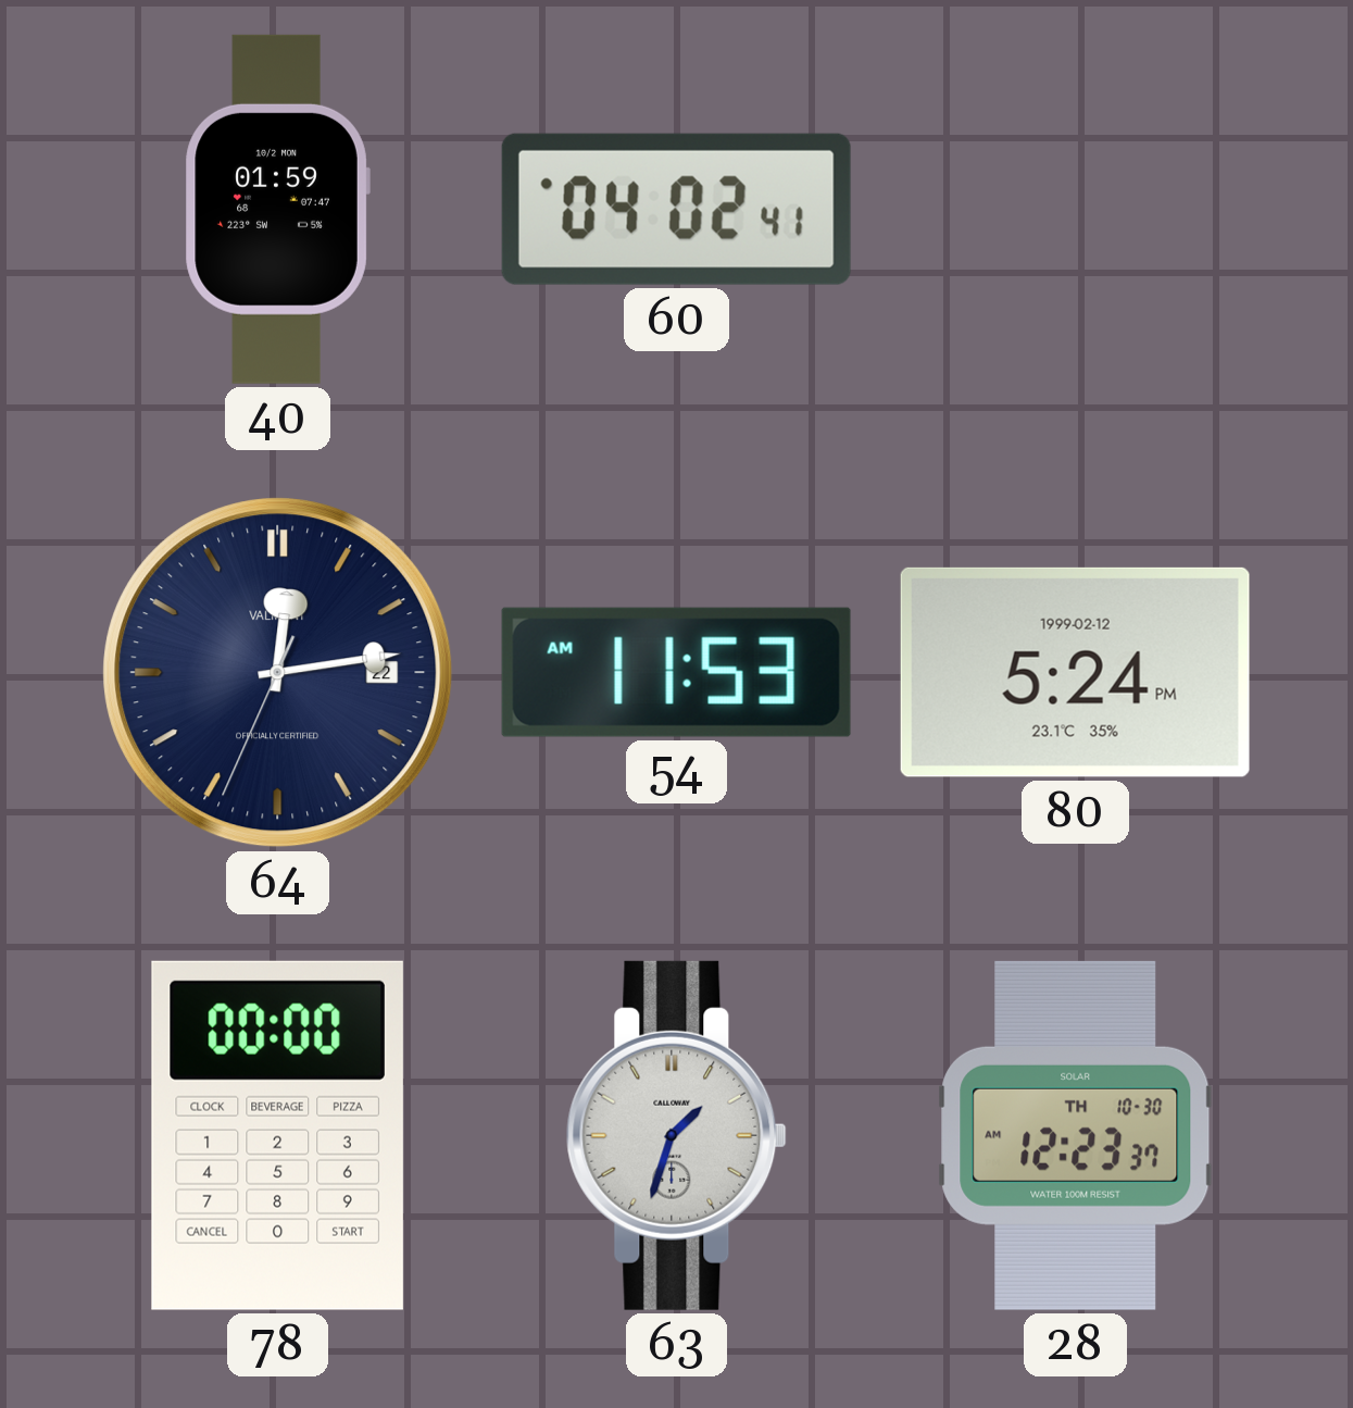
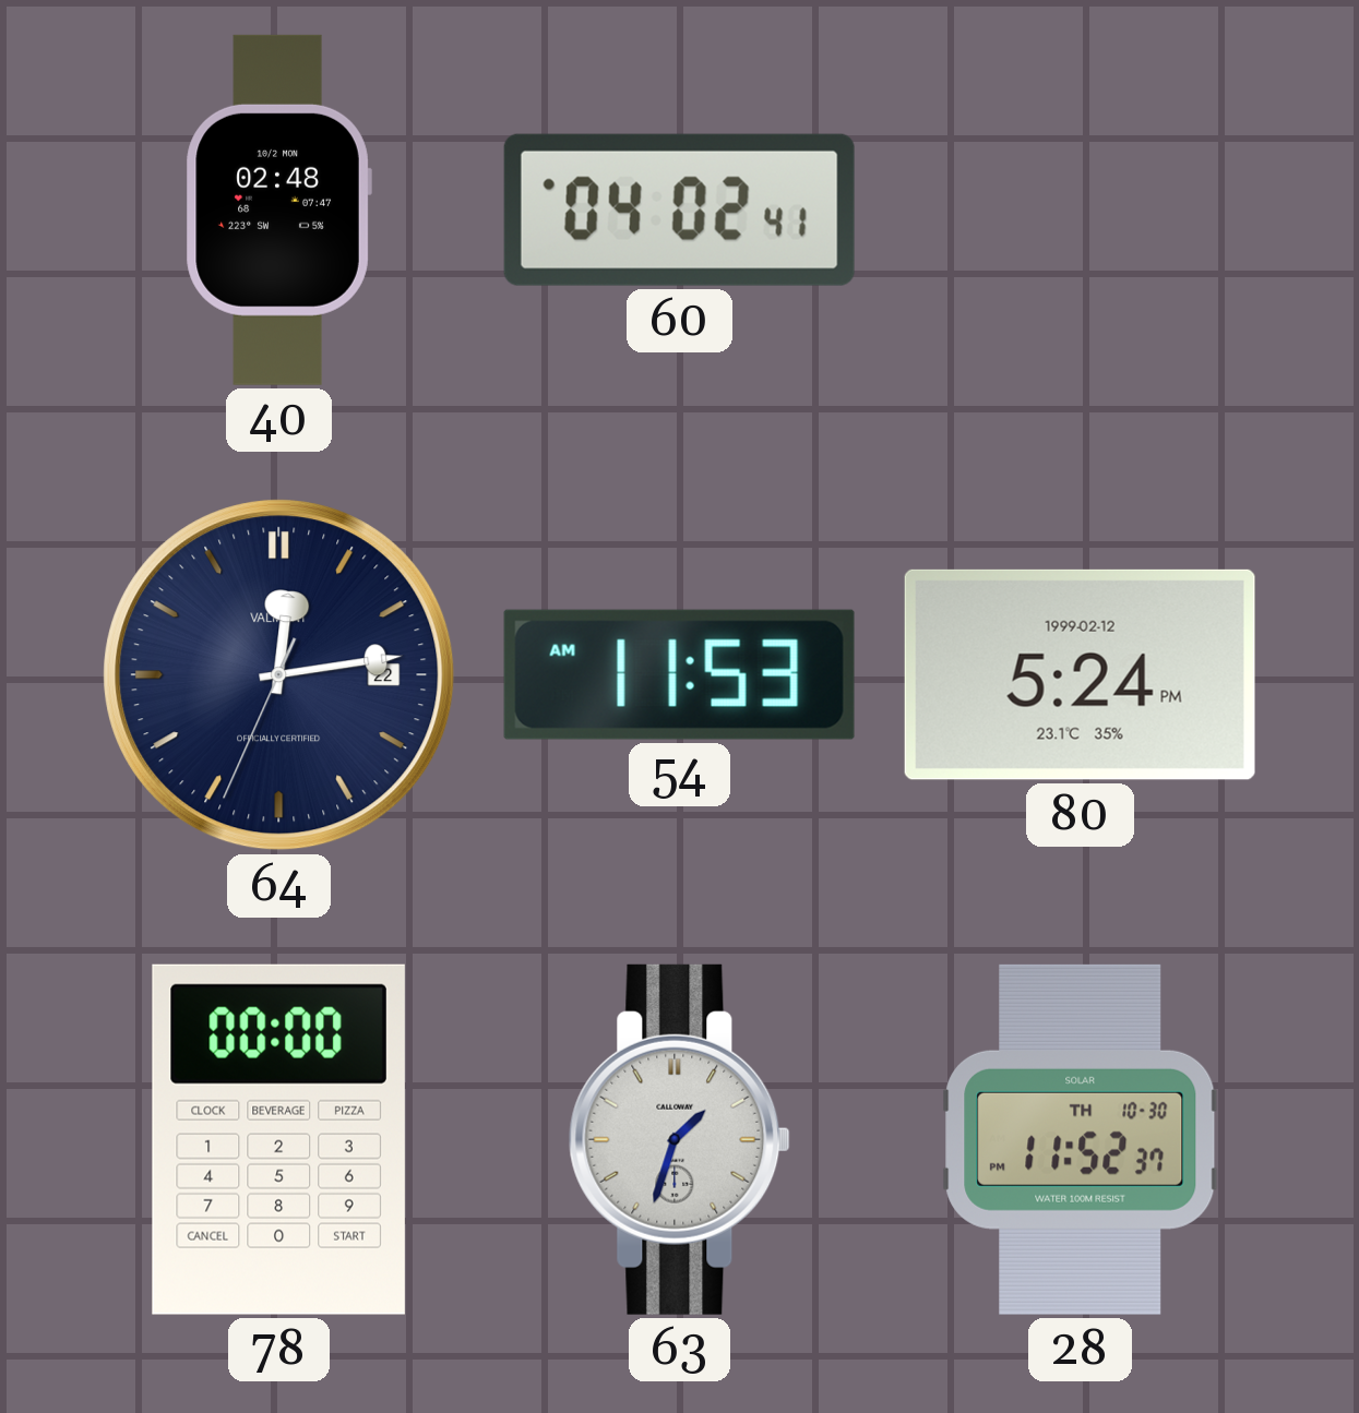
40: 01:59 -> 02:48
28: 12:23 -> 11:52
